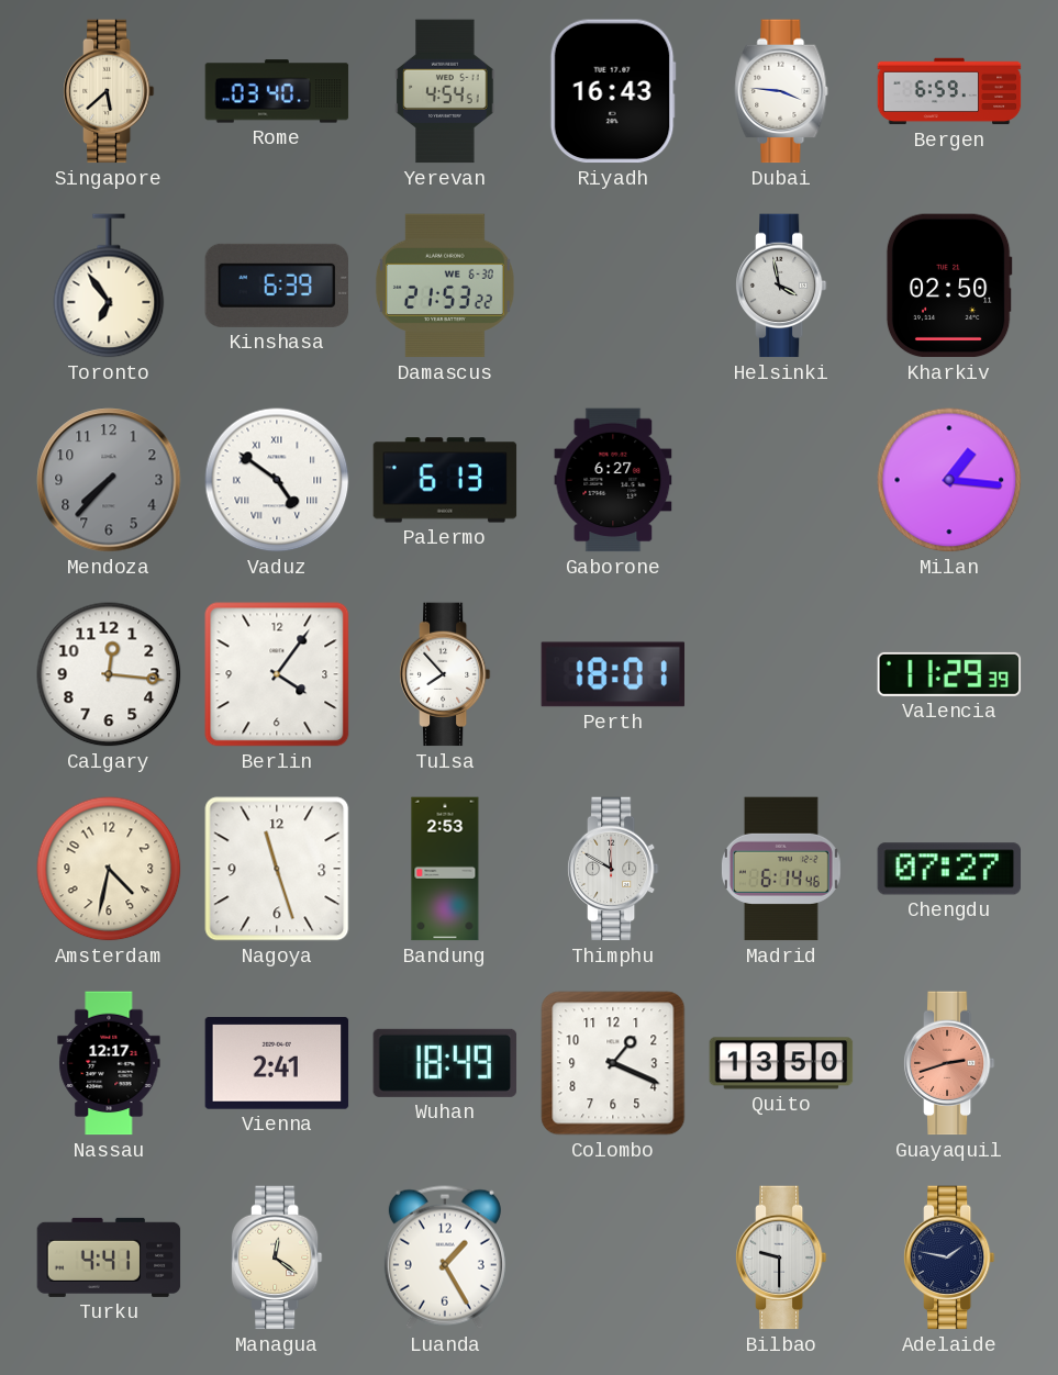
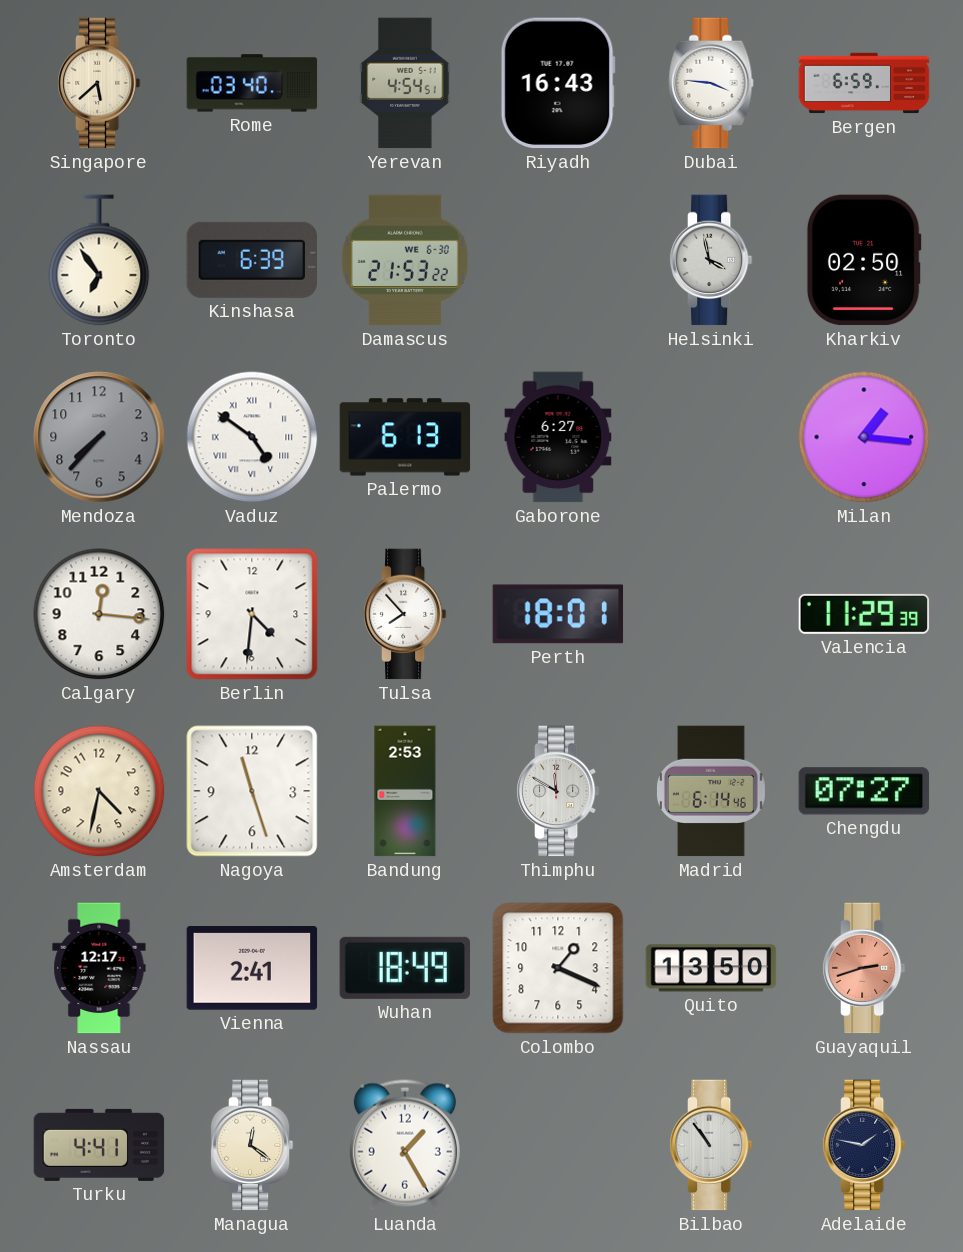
Berlin: 4:06 -> 4:31
Bilbao: 9:30 -> 10:54
